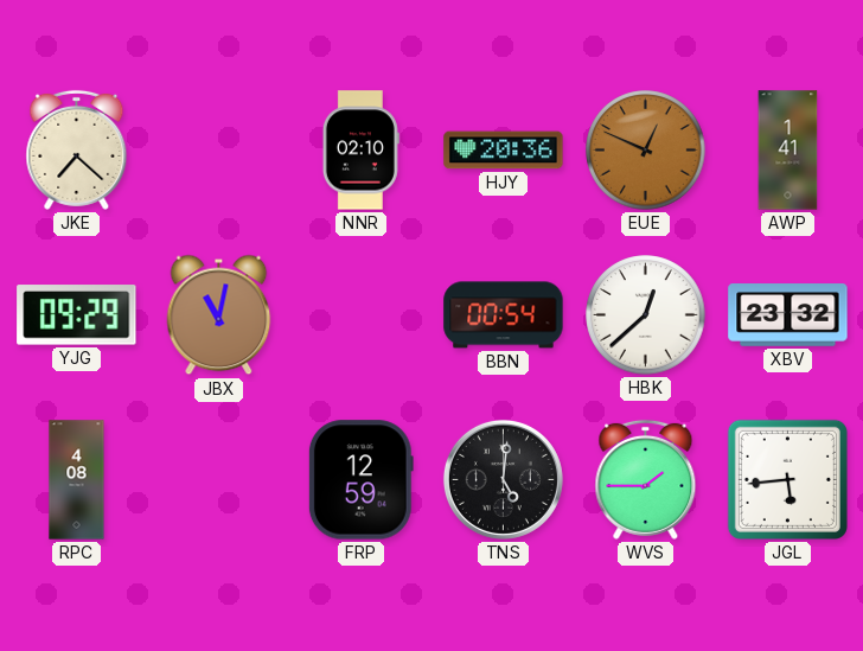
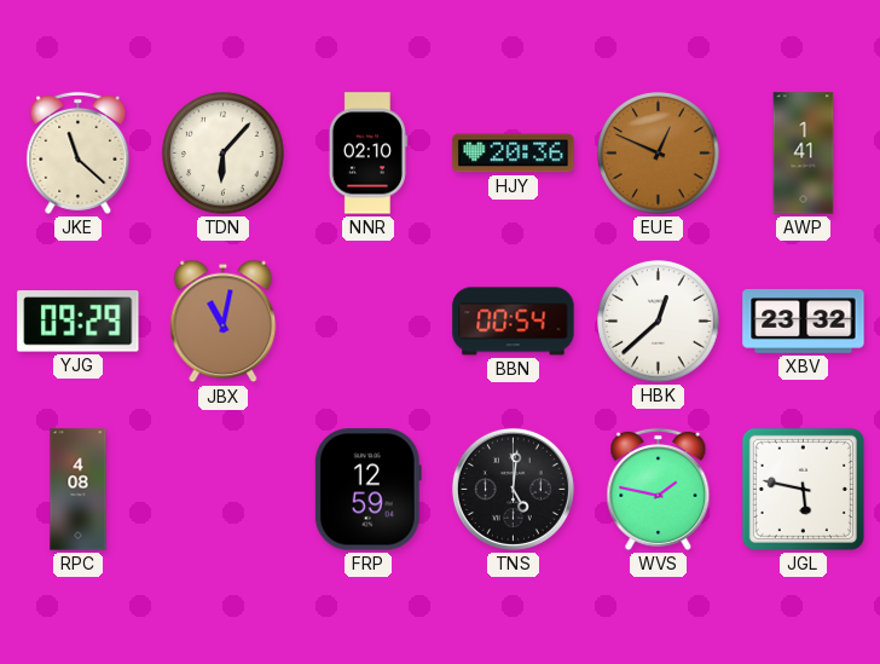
JKE: 7:22 -> 11:22
TDN: none -> 6:07
WVS: 1:45 -> 1:47
JGL: 5:44 -> 5:47
